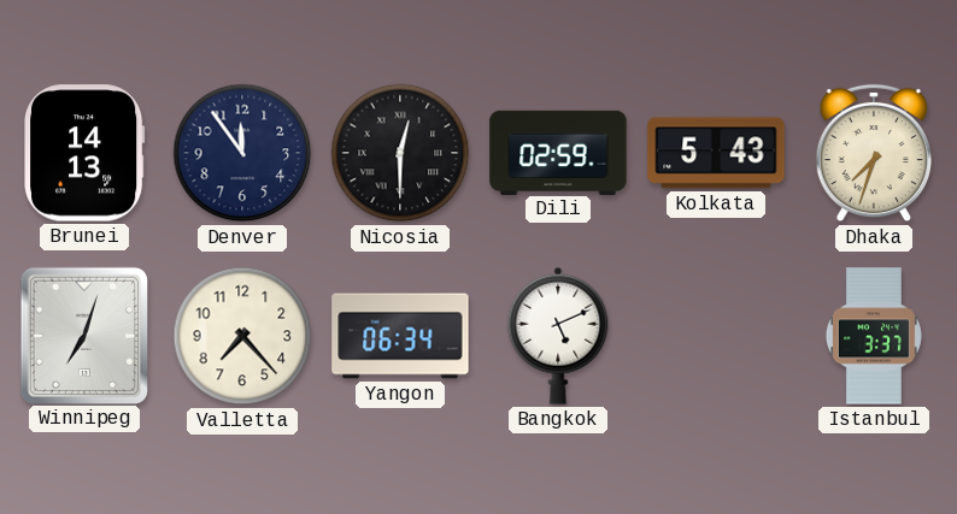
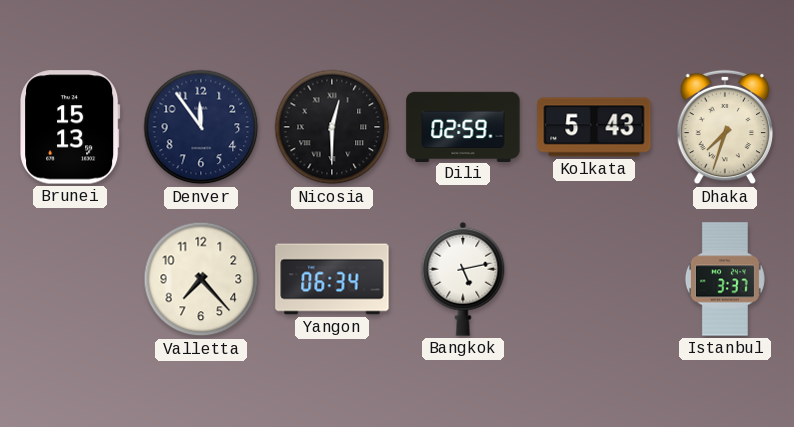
Brunei: 14:13 -> 15:13
Winnipeg: 7:03 -> none
Bangkok: 5:11 -> 5:13
